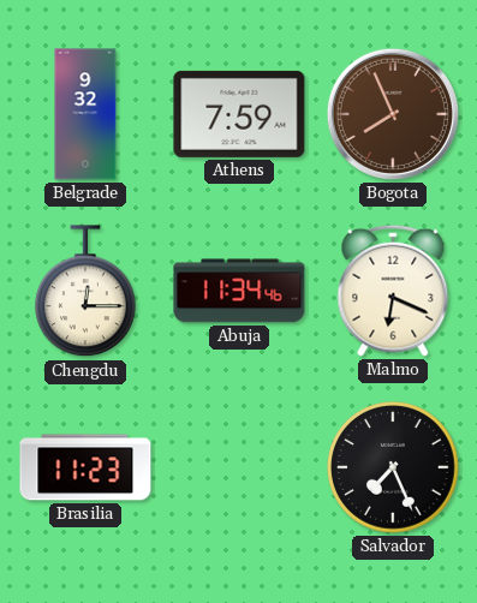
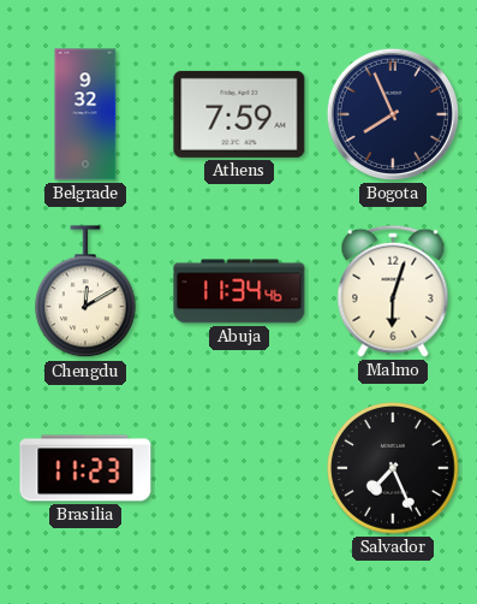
Bogota dial: brown -> navy
Chengdu: 12:15 -> 12:10
Malmo: 6:19 -> 6:03
